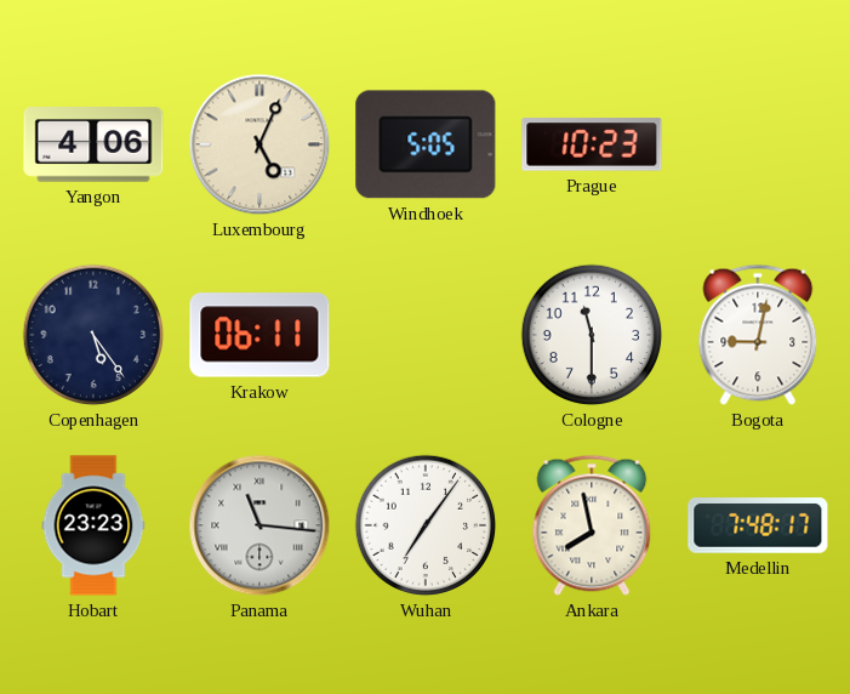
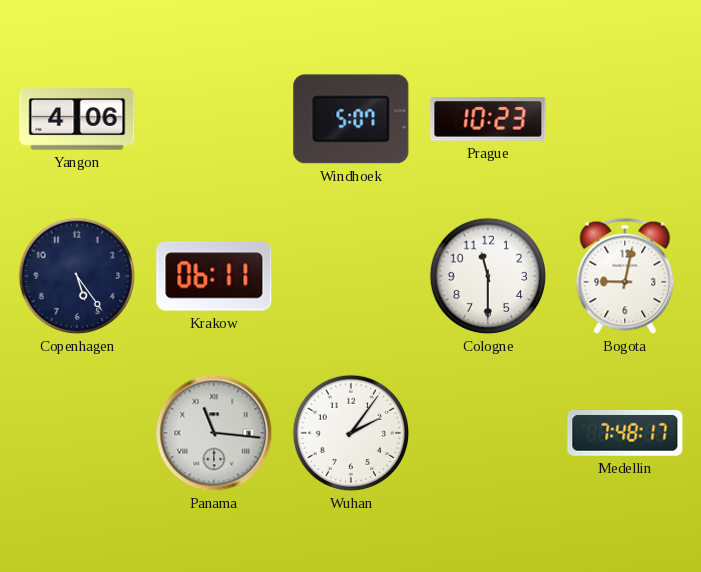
Luxembourg: 5:04 -> none
Windhoek: 5:05 -> 5:07
Hobart: 23:23 -> none
Wuhan: 7:06 -> 2:06
Ankara: 7:58 -> none
